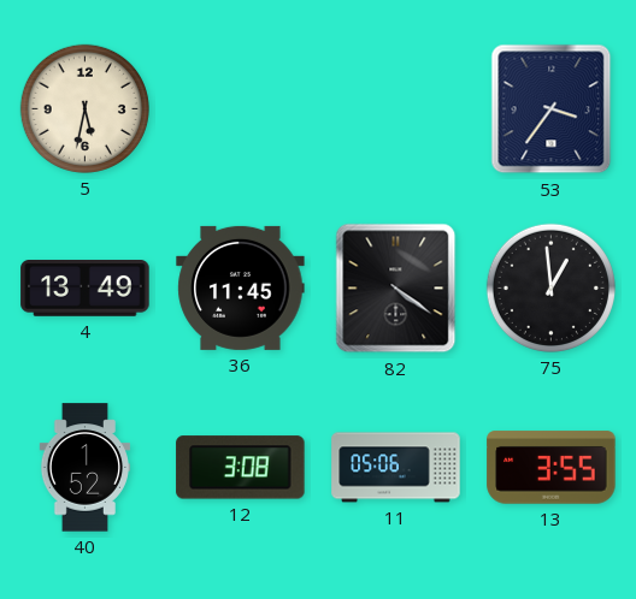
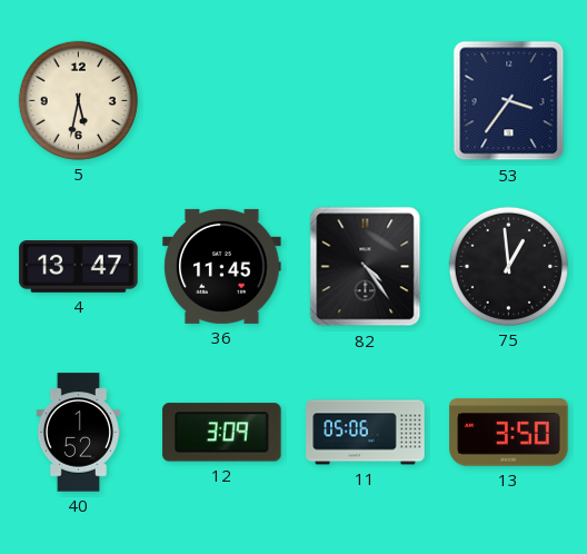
4: 13:49 -> 13:47
82: 4:21 -> 4:24
12: 3:08 -> 3:09
13: 3:55 -> 3:50
